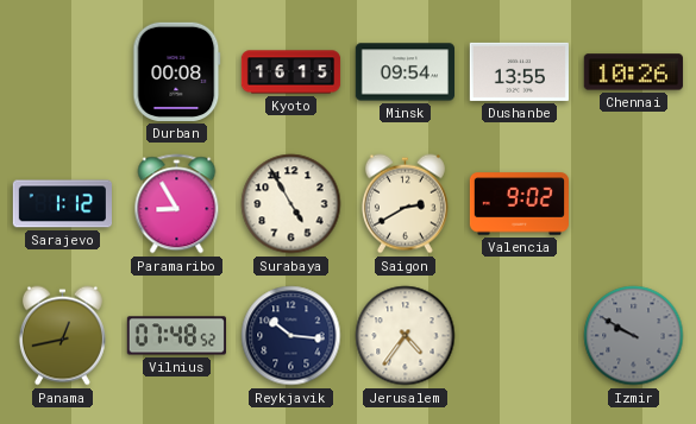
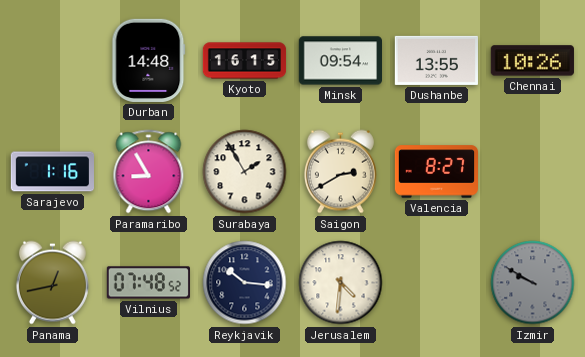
Durban: 00:08 -> 14:48
Sarajevo: 1:12 -> 1:16
Surabaya: 4:55 -> 1:55
Valencia: 9:02 -> 8:27
Jerusalem: 4:36 -> 4:31
